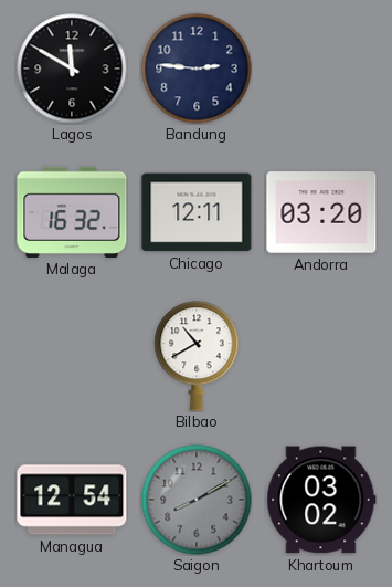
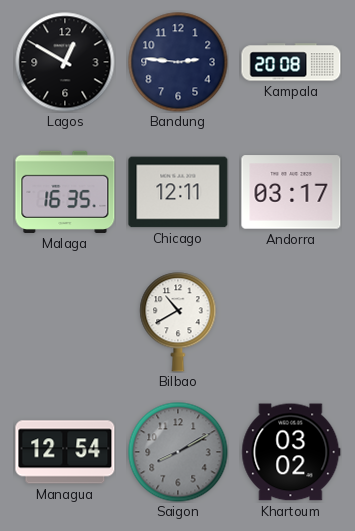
Lagos: 11:50 -> 12:50
Kampala: none -> 20:08
Malaga: 16:32 -> 16:35
Andorra: 03:20 -> 03:17
